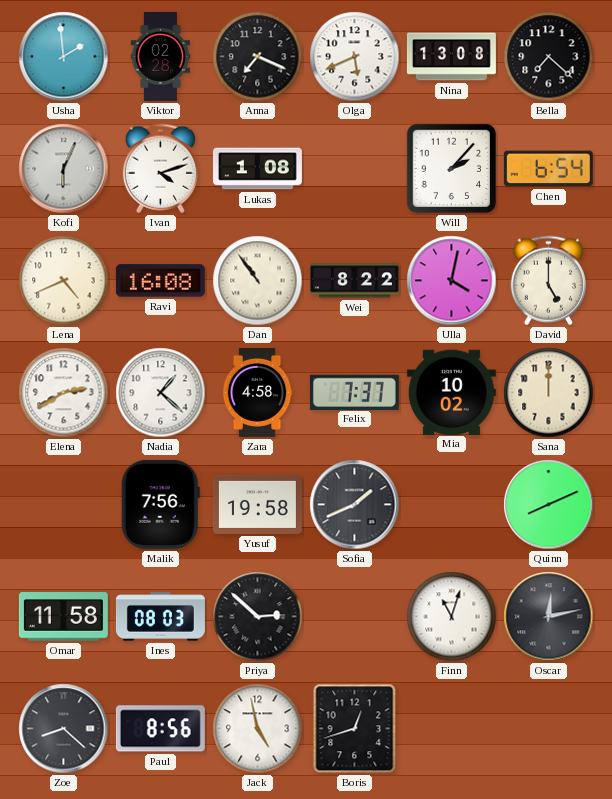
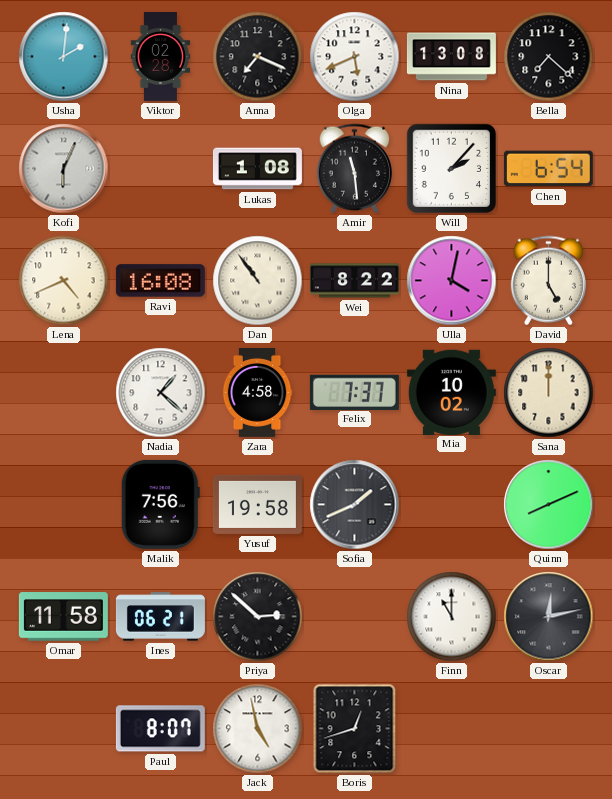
Usha: 1:59 -> 2:01
Ivan: 4:12 -> none
Amir: none -> 11:29
Elena: 2:40 -> none
Ines: 08:03 -> 06:21
Finn: 11:03 -> 11:00
Zoe: 8:22 -> none
Paul: 8:56 -> 8:07
